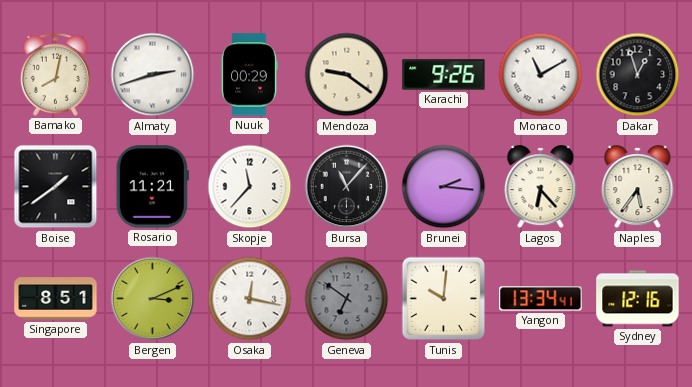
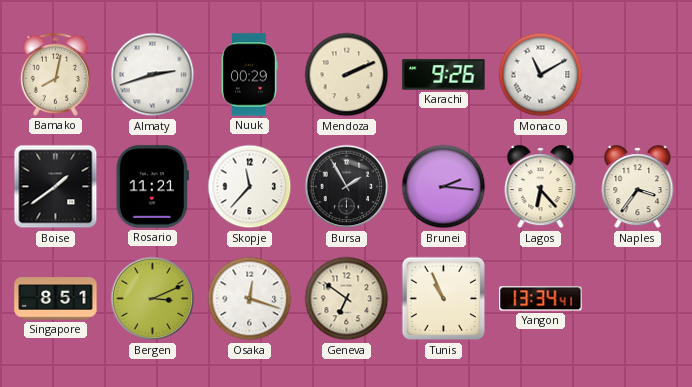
Mendoza: 9:21 -> 2:11
Dakar: 12:57 -> none
Bursa: 11:07 -> 1:55
Naples: 5:36 -> 3:36
Osaka: 12:17 -> 12:18
Geneva dial: grey -> cream
Tunis: 10:01 -> 10:56
Sydney: 12:16 -> none
